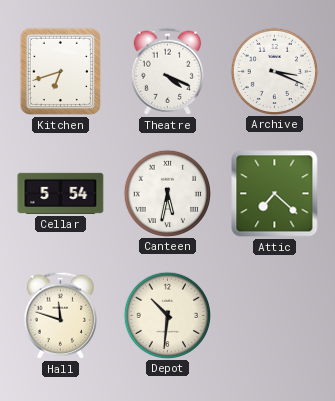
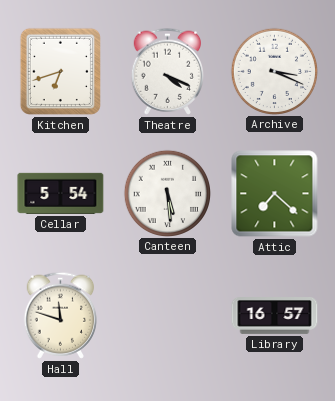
Canteen: 5:32 -> 5:29
Depot: 10:31 -> none
Library: none -> 16:57
